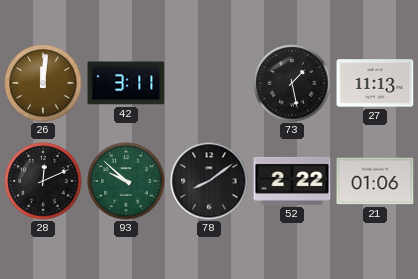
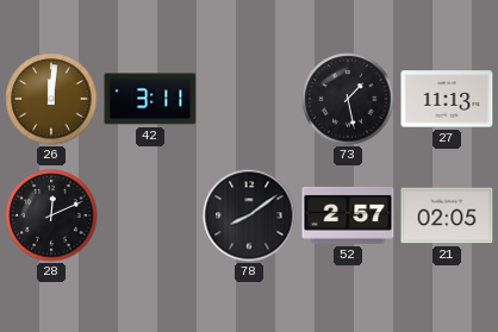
93: 9:52 -> none
52: 2:22 -> 2:57
21: 01:06 -> 02:05
